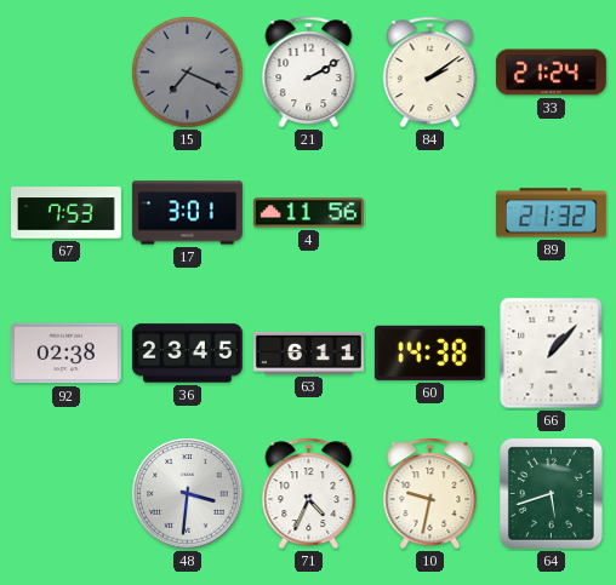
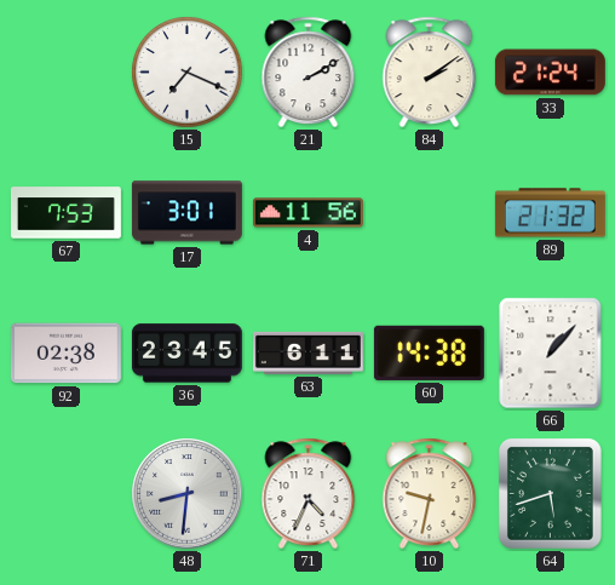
15 dial: grey -> white
48: 3:31 -> 8:31
